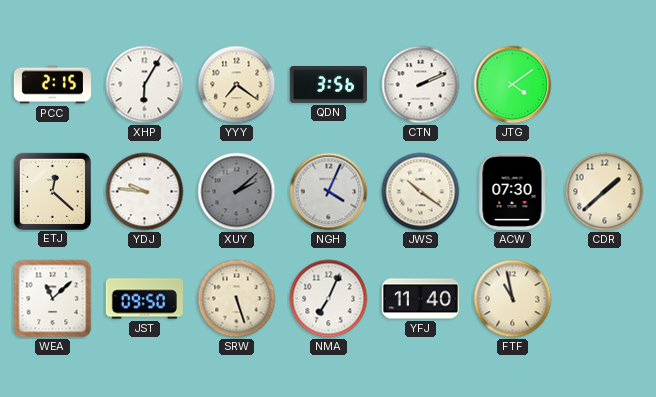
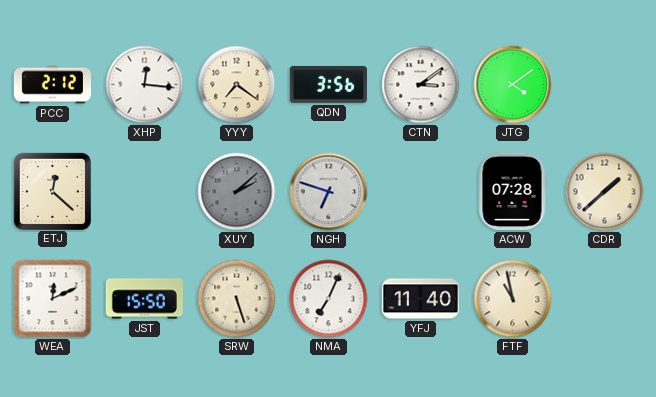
PCC: 2:15 -> 2:12
XHP: 6:05 -> 12:16
CTN: 2:11 -> 3:09
YDJ: 9:46 -> none
NGH: 4:04 -> 6:48
JWS: 10:21 -> none
ACW: 07:30 -> 07:28
WEA: 11:08 -> 12:11
JST: 09:50 -> 15:50
